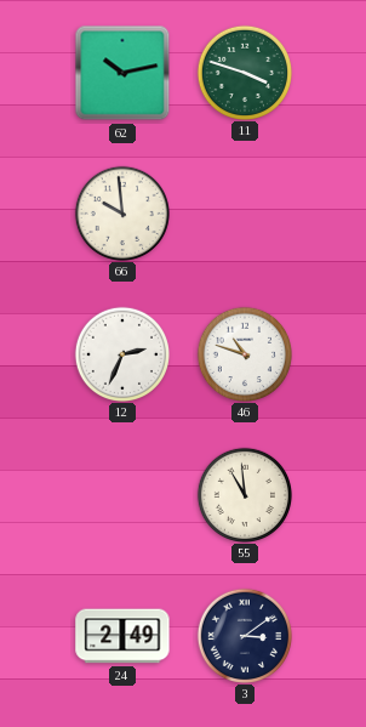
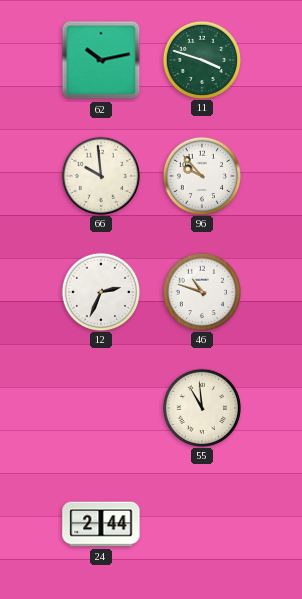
96: none -> 9:53
24: 2:49 -> 2:44
3: 3:09 -> none
